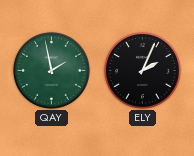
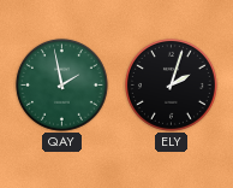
ELY: 2:04 -> 2:03
